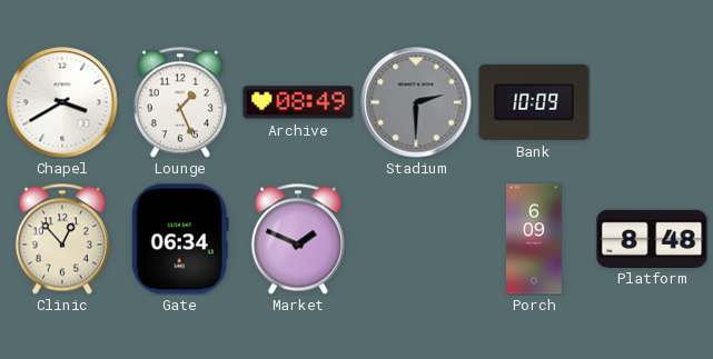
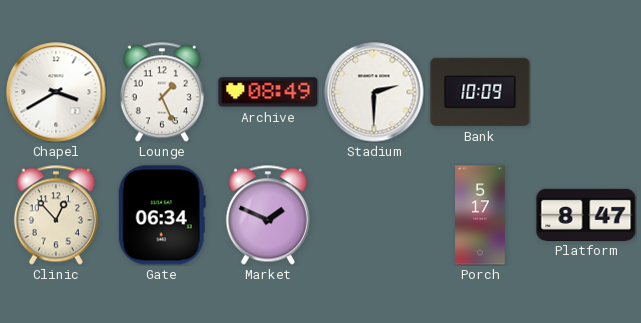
Stadium dial: grey -> white
Porch: 6:09 -> 5:17
Platform: 8:48 -> 8:47
